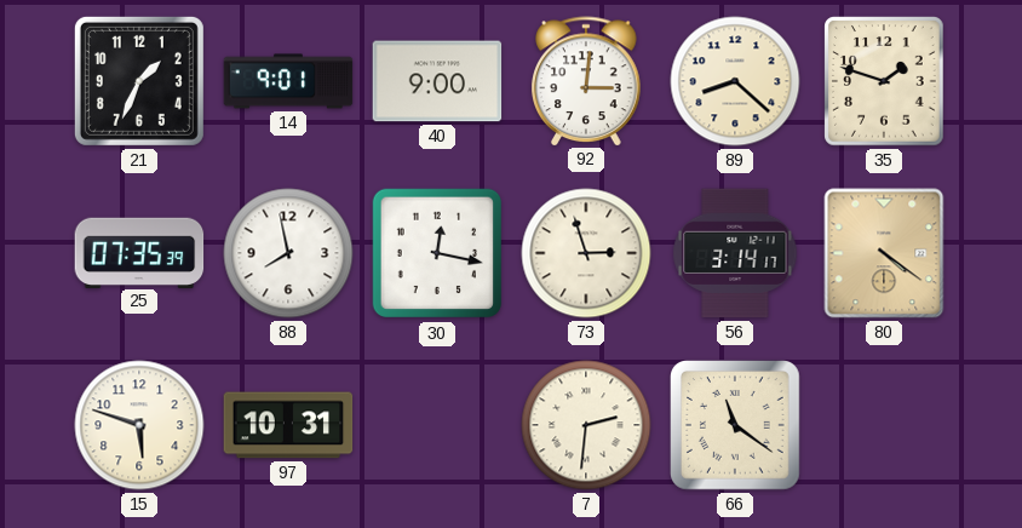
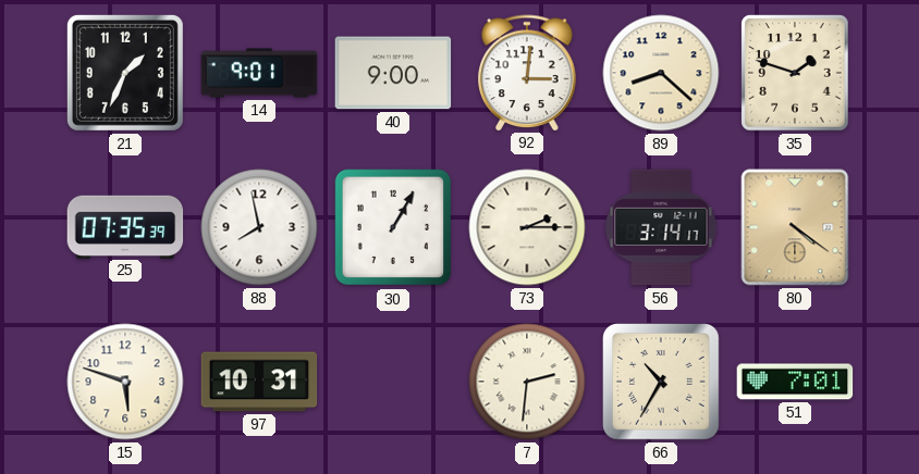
30: 12:17 -> 1:05
73: 2:57 -> 2:15
66: 11:21 -> 10:35
51: none -> 7:01
